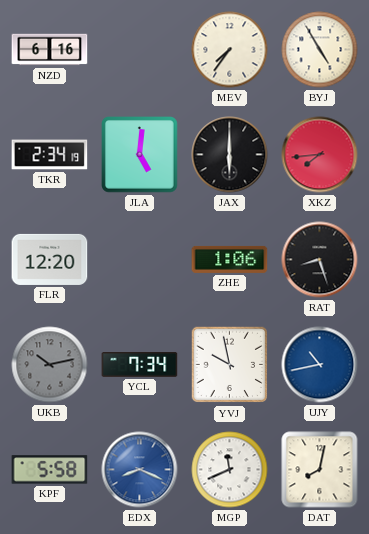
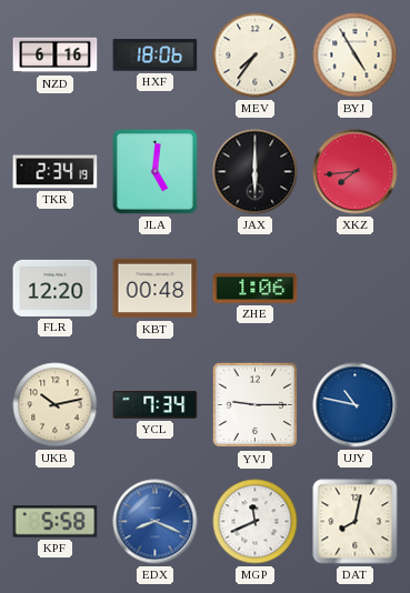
HXF: none -> 18:06
KBT: none -> 00:48
RAT: 8:27 -> none
UKB dial: grey -> cream
YVJ: 9:58 -> 9:15
UJY: 10:43 -> 10:47
